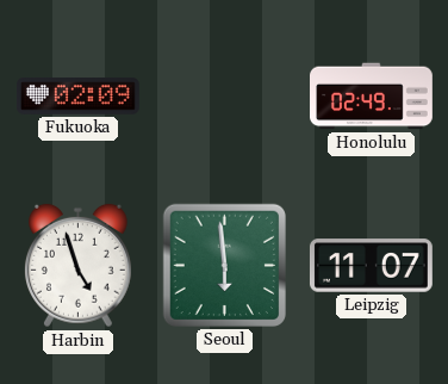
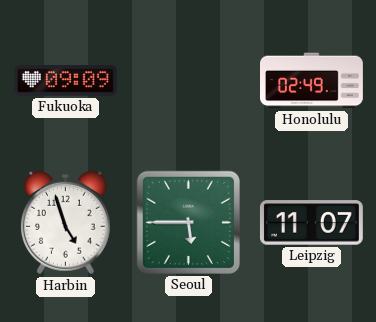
Fukuoka: 02:09 -> 09:09
Seoul: 5:59 -> 5:45
